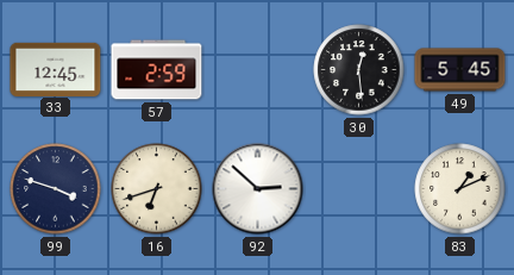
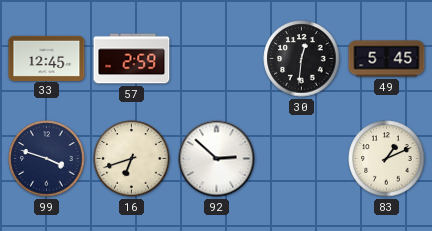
30: 12:29 -> 12:31
